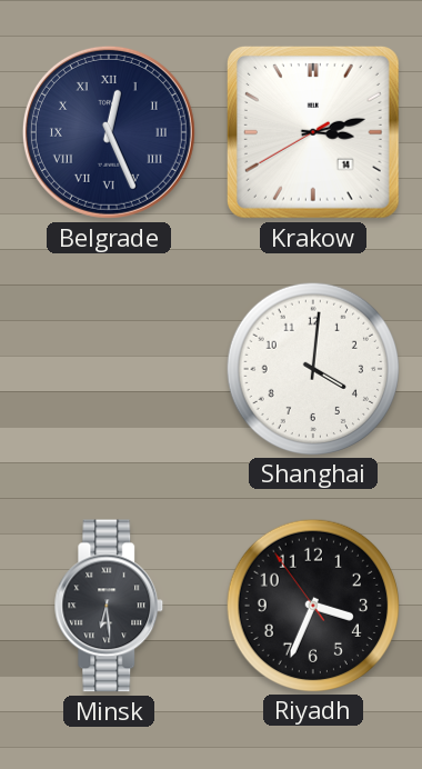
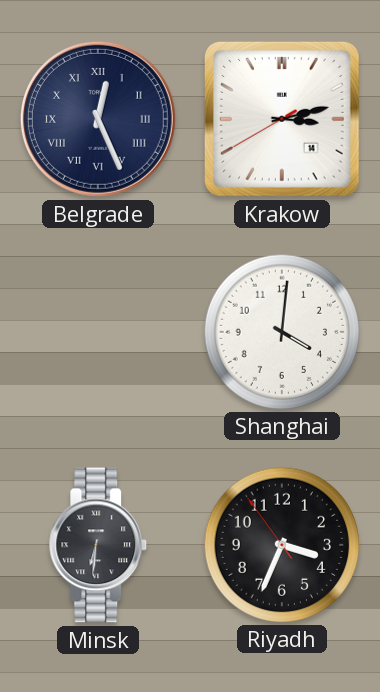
Minsk: 6:29 -> 6:31
